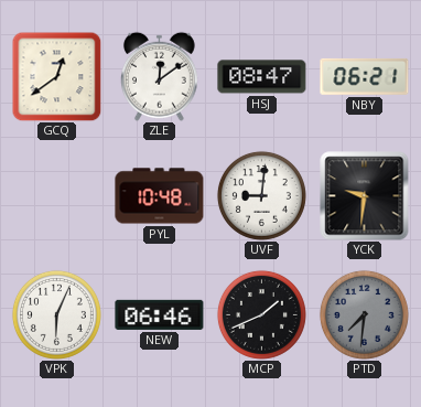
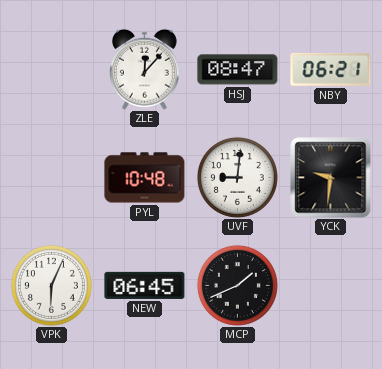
GCQ: 12:39 -> none
ZLE: 12:09 -> 12:07
NEW: 06:46 -> 06:45
PTD: 7:31 -> none
